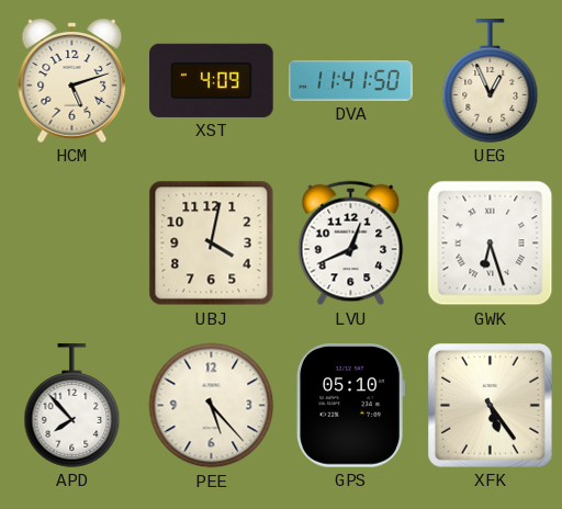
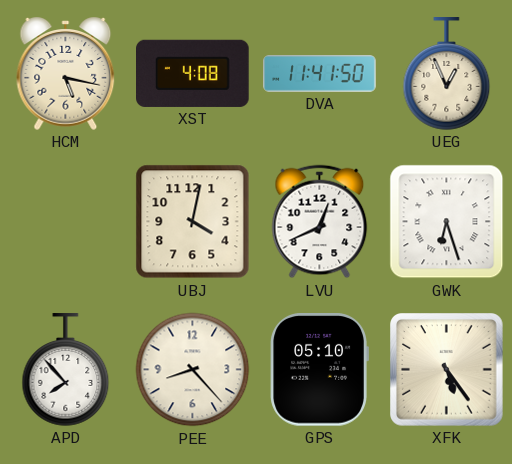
HCM: 5:12 -> 5:17
XST: 4:09 -> 4:08
PEE: 5:23 -> 8:23
